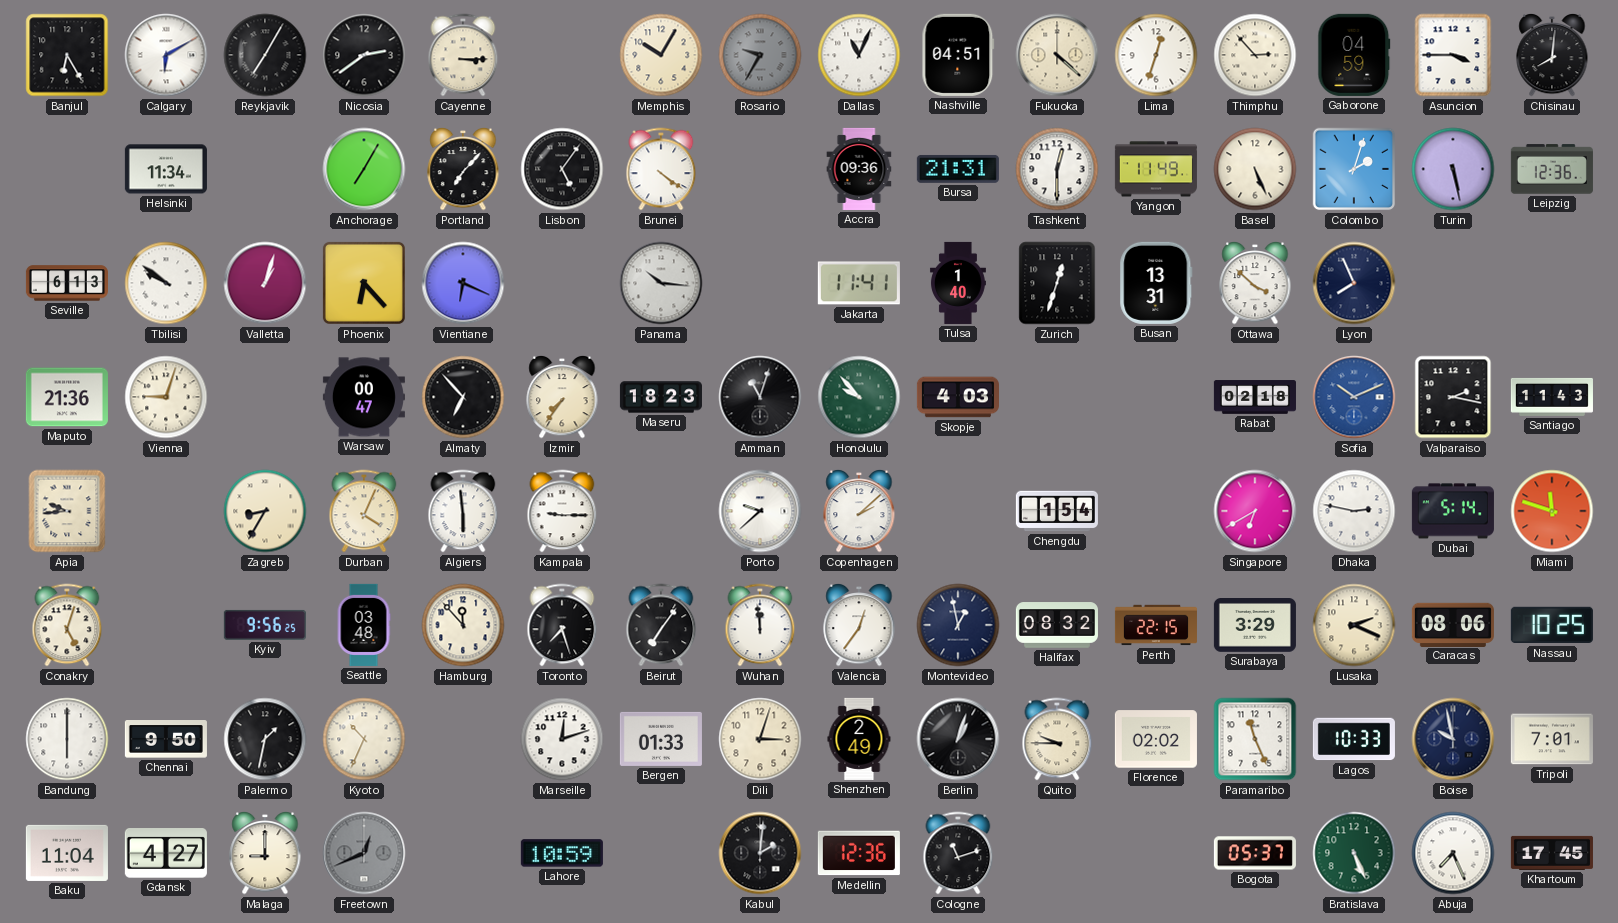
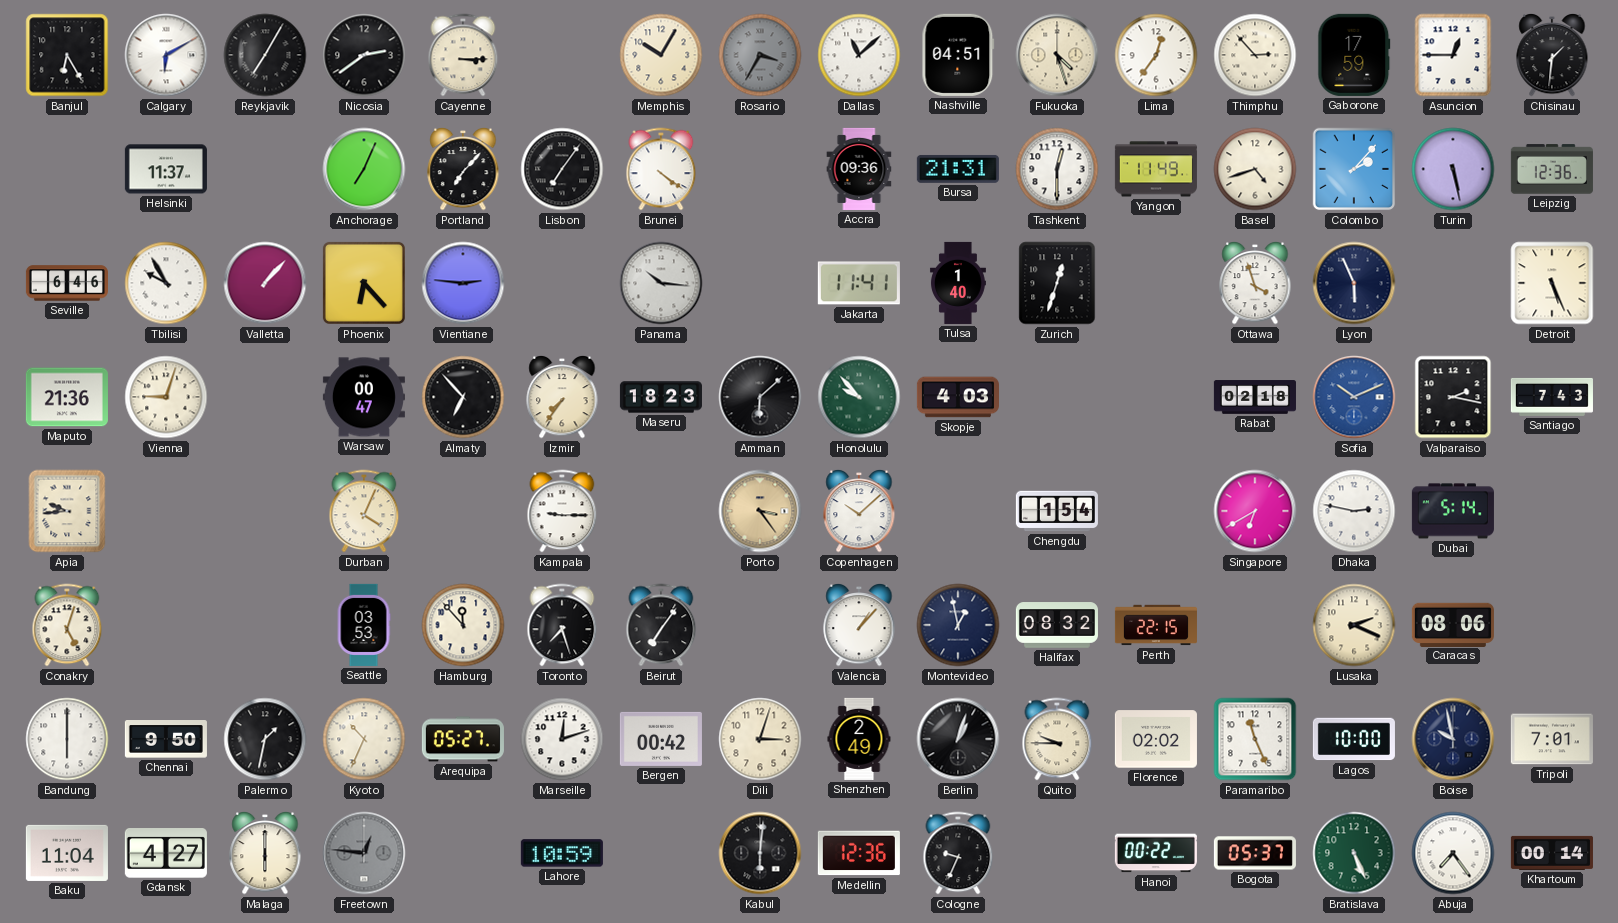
Rosario: 9:35 -> 3:35
Dallas: 11:04 -> 11:08
Fukuoka: 4:22 -> 4:27
Lima: 12:33 -> 12:36
Gaborone: 04:59 -> 17:59
Asuncion: 3:45 -> 12:45
Chisinau: 8:01 -> 1:31
Helsinki: 11:34 -> 11:37
Anchorage: 7:05 -> 7:04
Lisbon: 5:06 -> 7:06
Basel: 5:26 -> 4:42
Colombo: 2:03 -> 2:07
Seville: 6:13 -> 6:46
Tbilisi: 9:51 -> 9:55
Valletta: 1:03 -> 1:07
Vientiane: 6:19 -> 2:46
Busan: 13:31 -> none
Ottawa: 3:52 -> 3:57
Lyon: 7:56 -> 5:56
Detroit: none -> 5:26
Amman: 11:03 -> 6:08
Santiago: 11:43 -> 7:43
Zagreb: 8:35 -> none
Algiers: 5:59 -> none
Porto: 9:38 -> 3:24
Porto dial: white -> champagne
Copenhagen: 2:08 -> 10:08
Miami: 11:48 -> none
Kyiv: 9:56 -> none
Seattle: 03:48 -> 03:53
Wuhan: 11:59 -> none
Valencia: 12:36 -> 1:07
Surabaya: 3:29 -> none
Nassau: 10:25 -> none
Arequipa: none -> 05:27
Bergen: 01:33 -> 00:42
Lagos: 10:33 -> 10:00
Malaga: 9:00 -> 6:00
Freetown: 12:41 -> 12:46
Kabul: 2:01 -> 6:01
Cologne: 11:12 -> 9:34
Hanoi: none -> 00:22
Abuja: 7:26 -> 7:24
Khartoum: 17:45 -> 00:14
